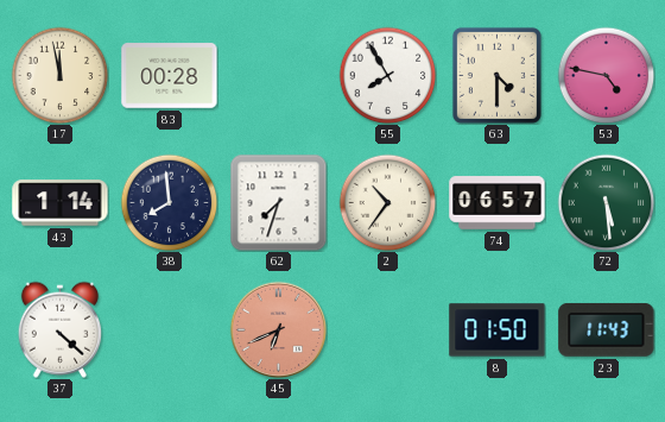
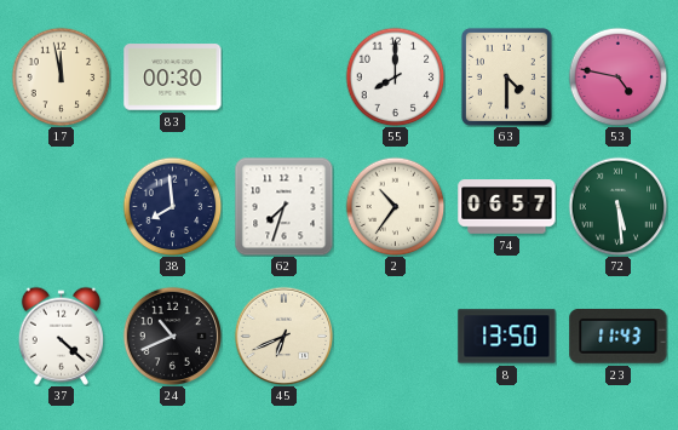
83: 00:28 -> 00:30
55: 7:55 -> 8:00
43: 1:14 -> none
24: none -> 10:41
45 dial: salmon -> cream
8: 01:50 -> 13:50
